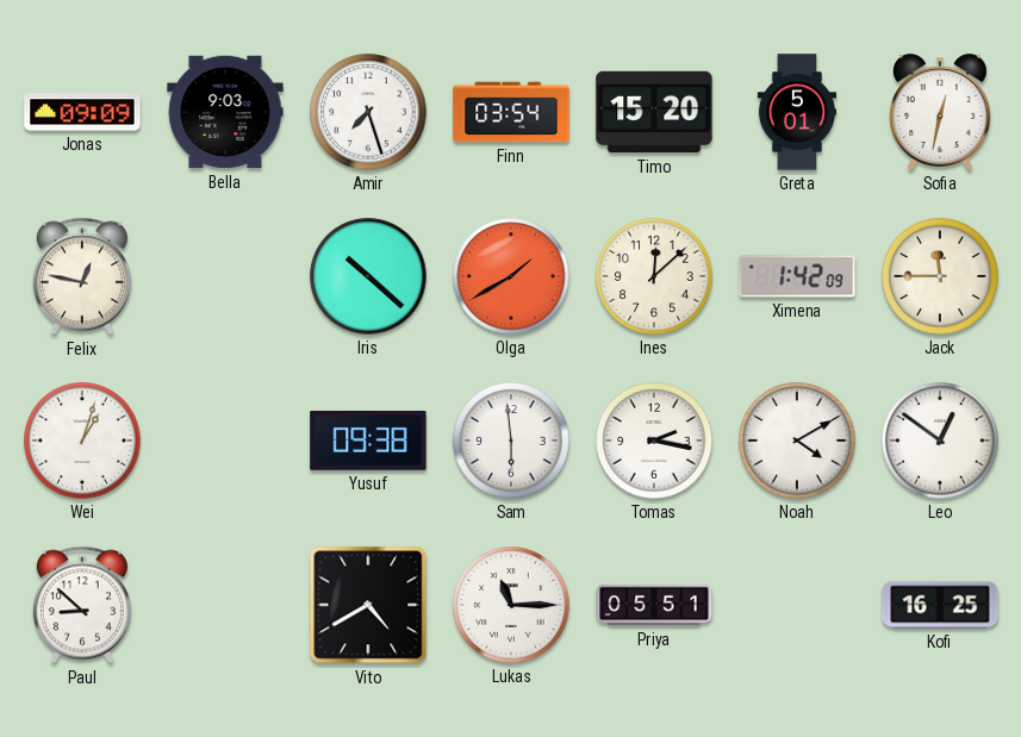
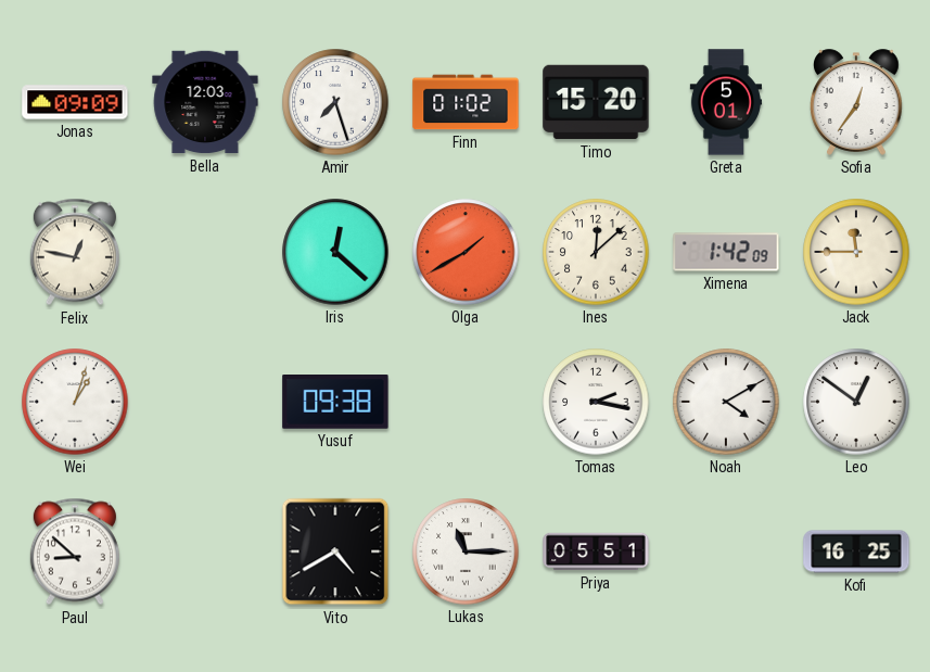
Bella: 9:03 -> 12:03
Finn: 03:54 -> 01:02
Sofia: 12:32 -> 12:36
Iris: 10:22 -> 12:22
Sam: 5:59 -> none
